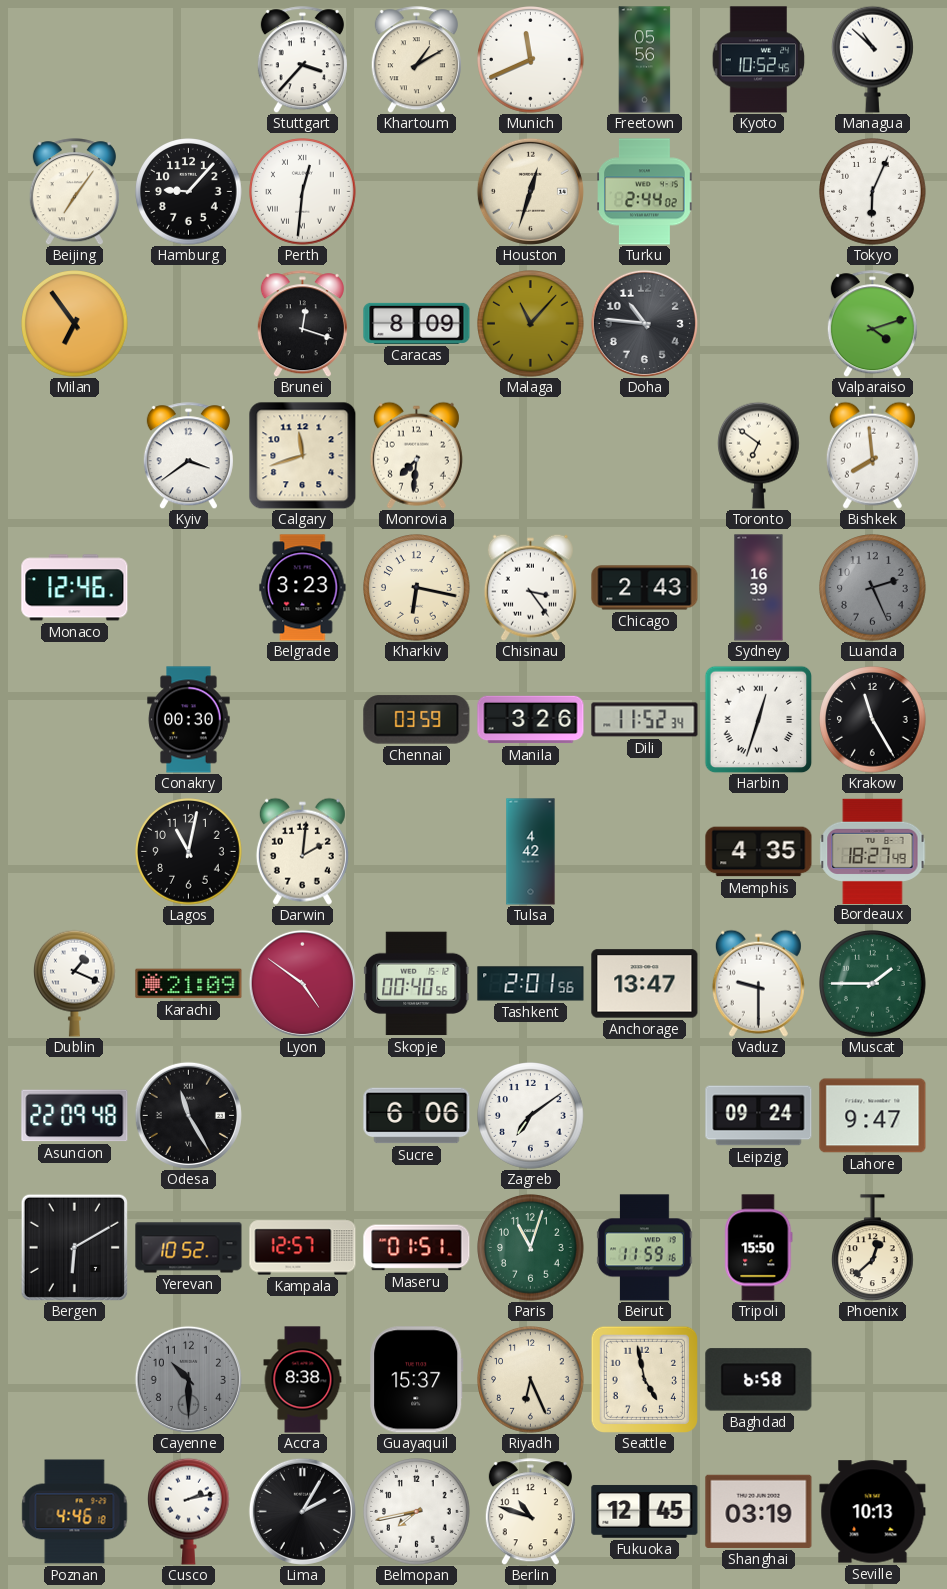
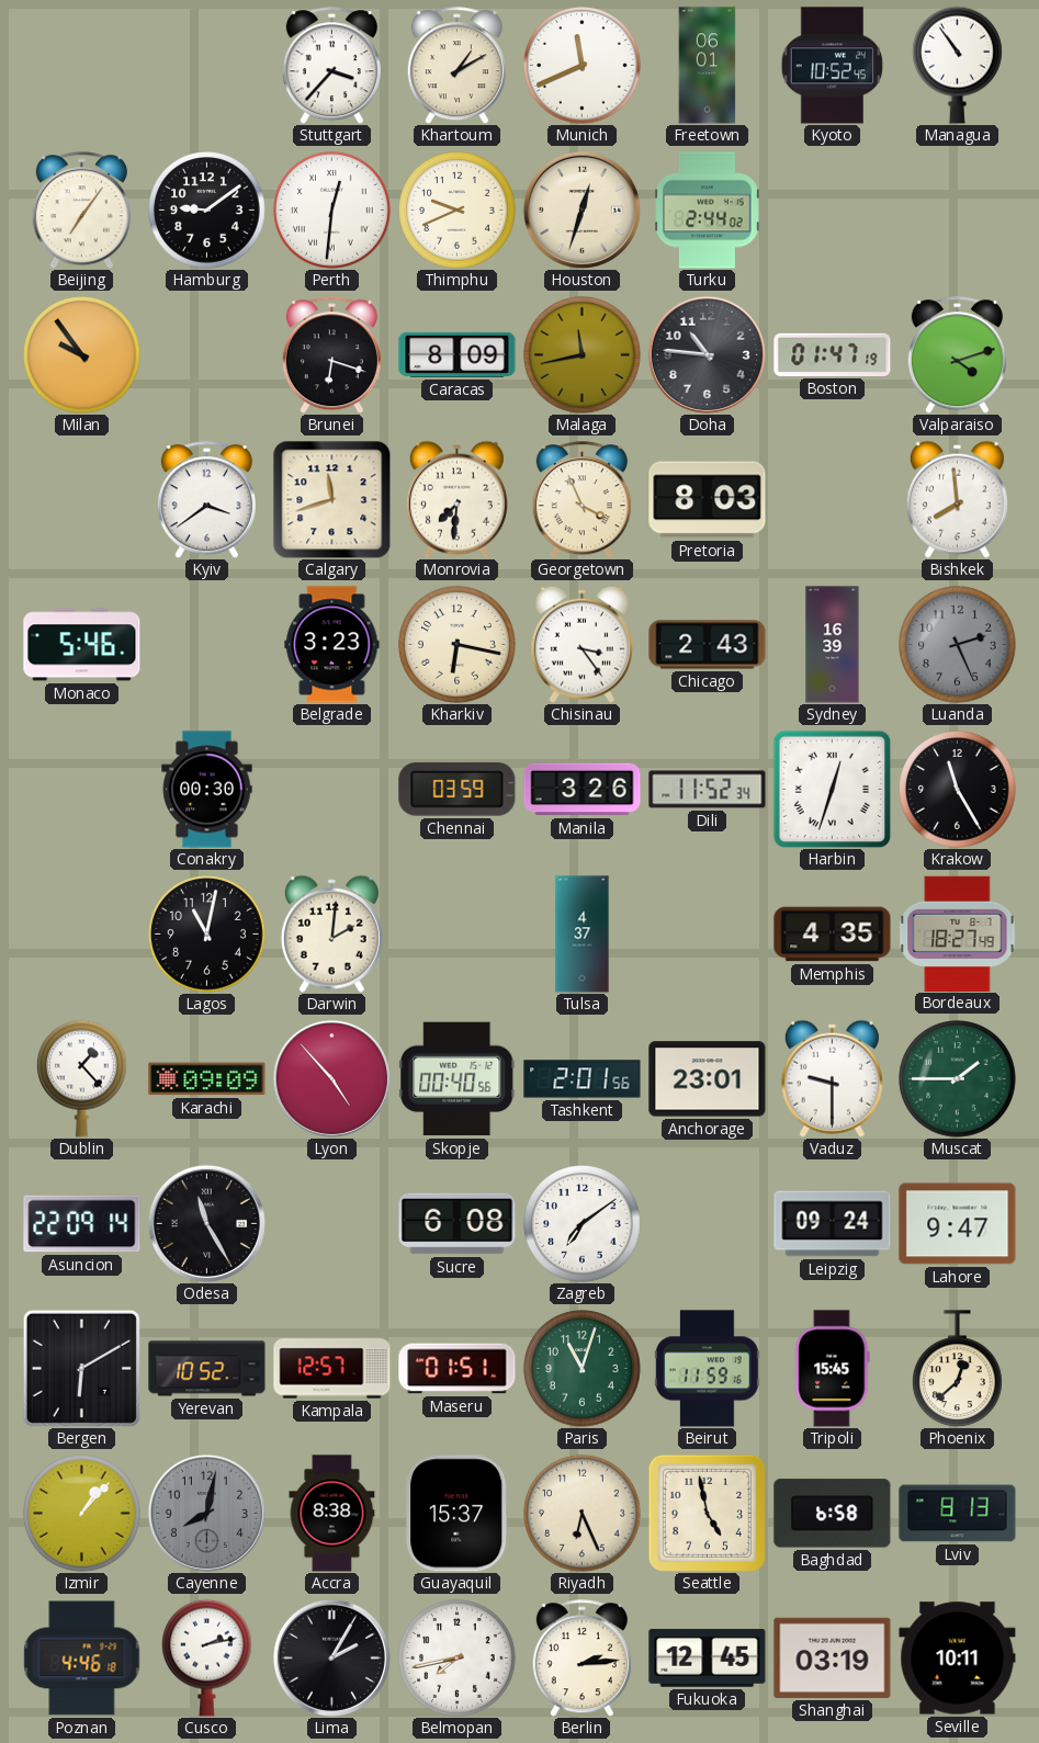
Freetown: 05:56 -> 06:01
Managua: 10:52 -> 10:54
Hamburg: 9:07 -> 9:09
Thimphu: none -> 9:41
Tokyo: 6:04 -> none
Milan: 6:54 -> 9:54
Brunei: 12:18 -> 6:18
Malaga: 11:07 -> 11:43
Boston: none -> 01:47
Georgetown: none -> 3:56
Pretoria: none -> 8:03
Toronto: 6:51 -> none
Monaco: 12:46 -> 5:46
Tulsa: 4:42 -> 4:37
Dublin: 1:19 -> 1:23
Karachi: 21:09 -> 09:09
Lyon: 4:51 -> 4:53
Anchorage: 13:47 -> 23:01
Asuncion: 22:09:48 -> 22:09:14
Sucre: 6:06 -> 6:08
Tripoli: 15:50 -> 15:45
Izmir: none -> 1:07
Cayenne: 10:30 -> 8:02
Lviv: none -> 8:13
Berlin: 10:48 -> 2:14
Seville: 10:13 -> 10:11
